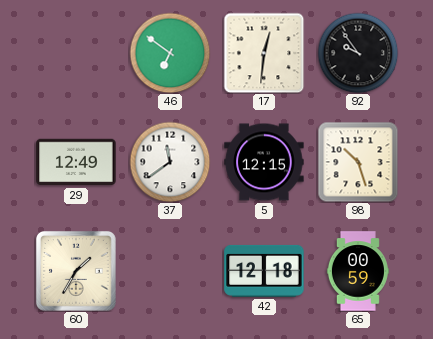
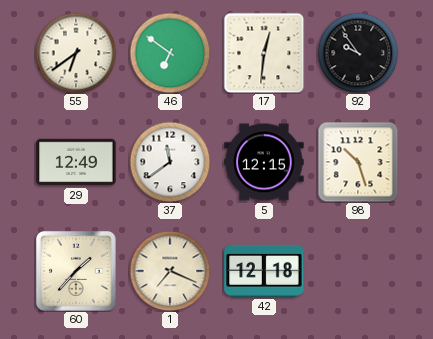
55: none -> 6:39
60: 1:35 -> 1:37
1: none -> 7:19
65: 00:59 -> none
